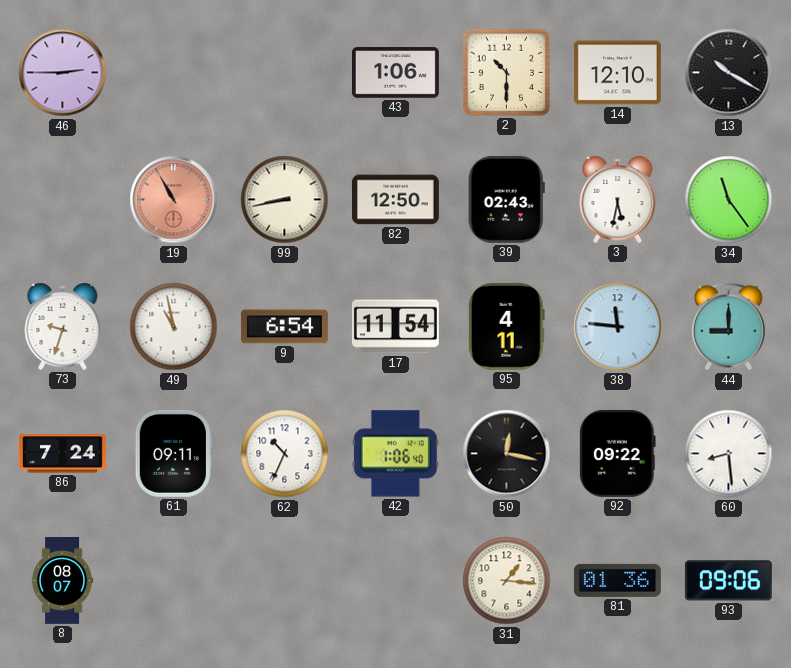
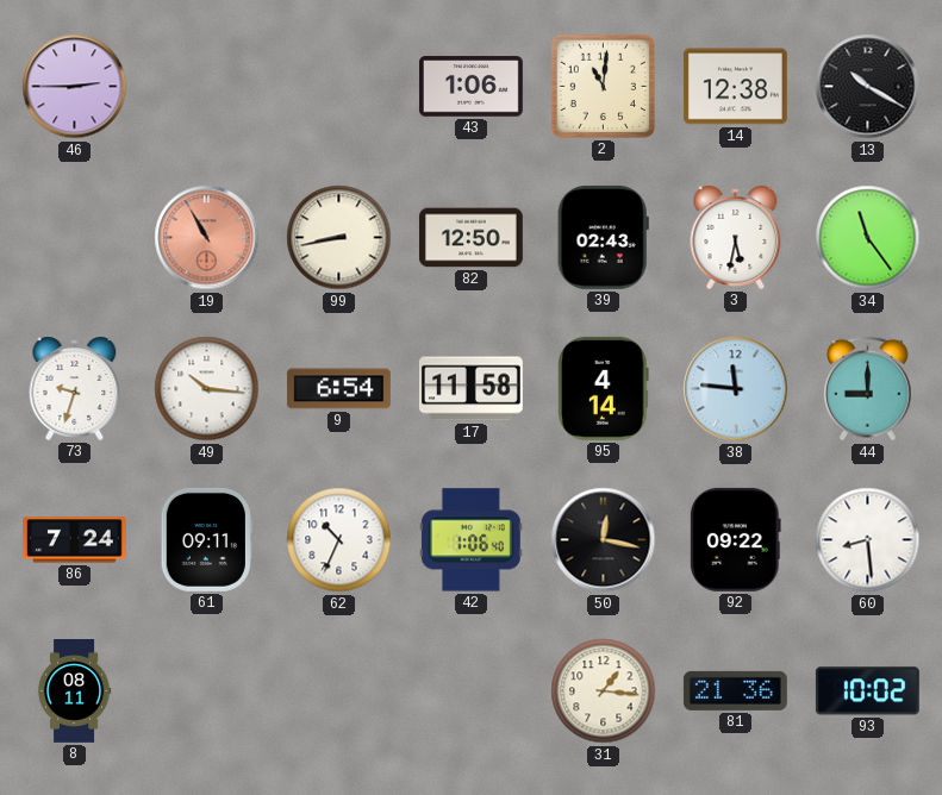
2: 10:30 -> 11:01
14: 12:10 -> 12:38
49: 10:58 -> 10:16
17: 11:54 -> 11:58
95: 4:11 -> 4:14
8: 08:07 -> 08:11
81: 01:36 -> 21:36
93: 09:06 -> 10:02
